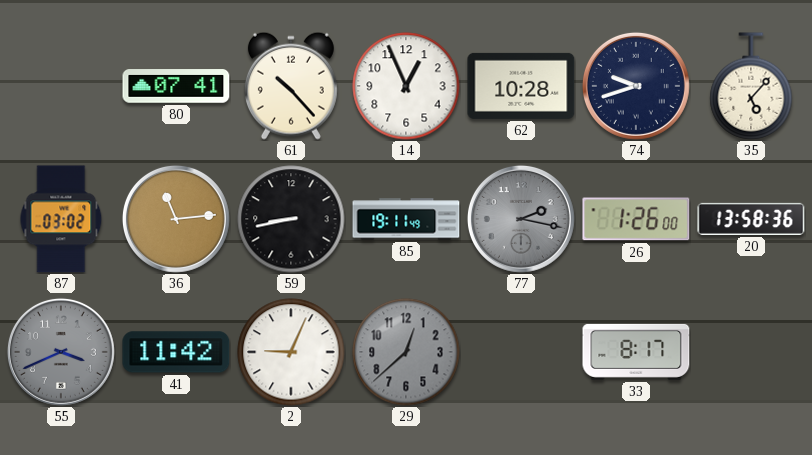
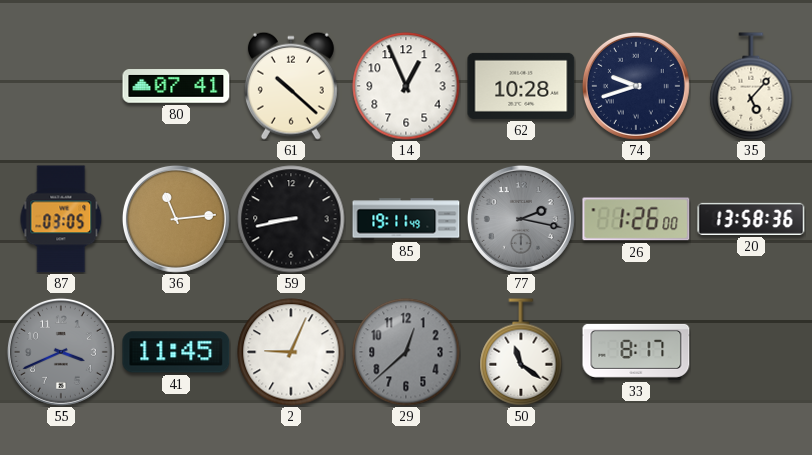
61: 10:23 -> 10:22
87: 03:02 -> 03:05
41: 11:42 -> 11:45
50: none -> 11:21
